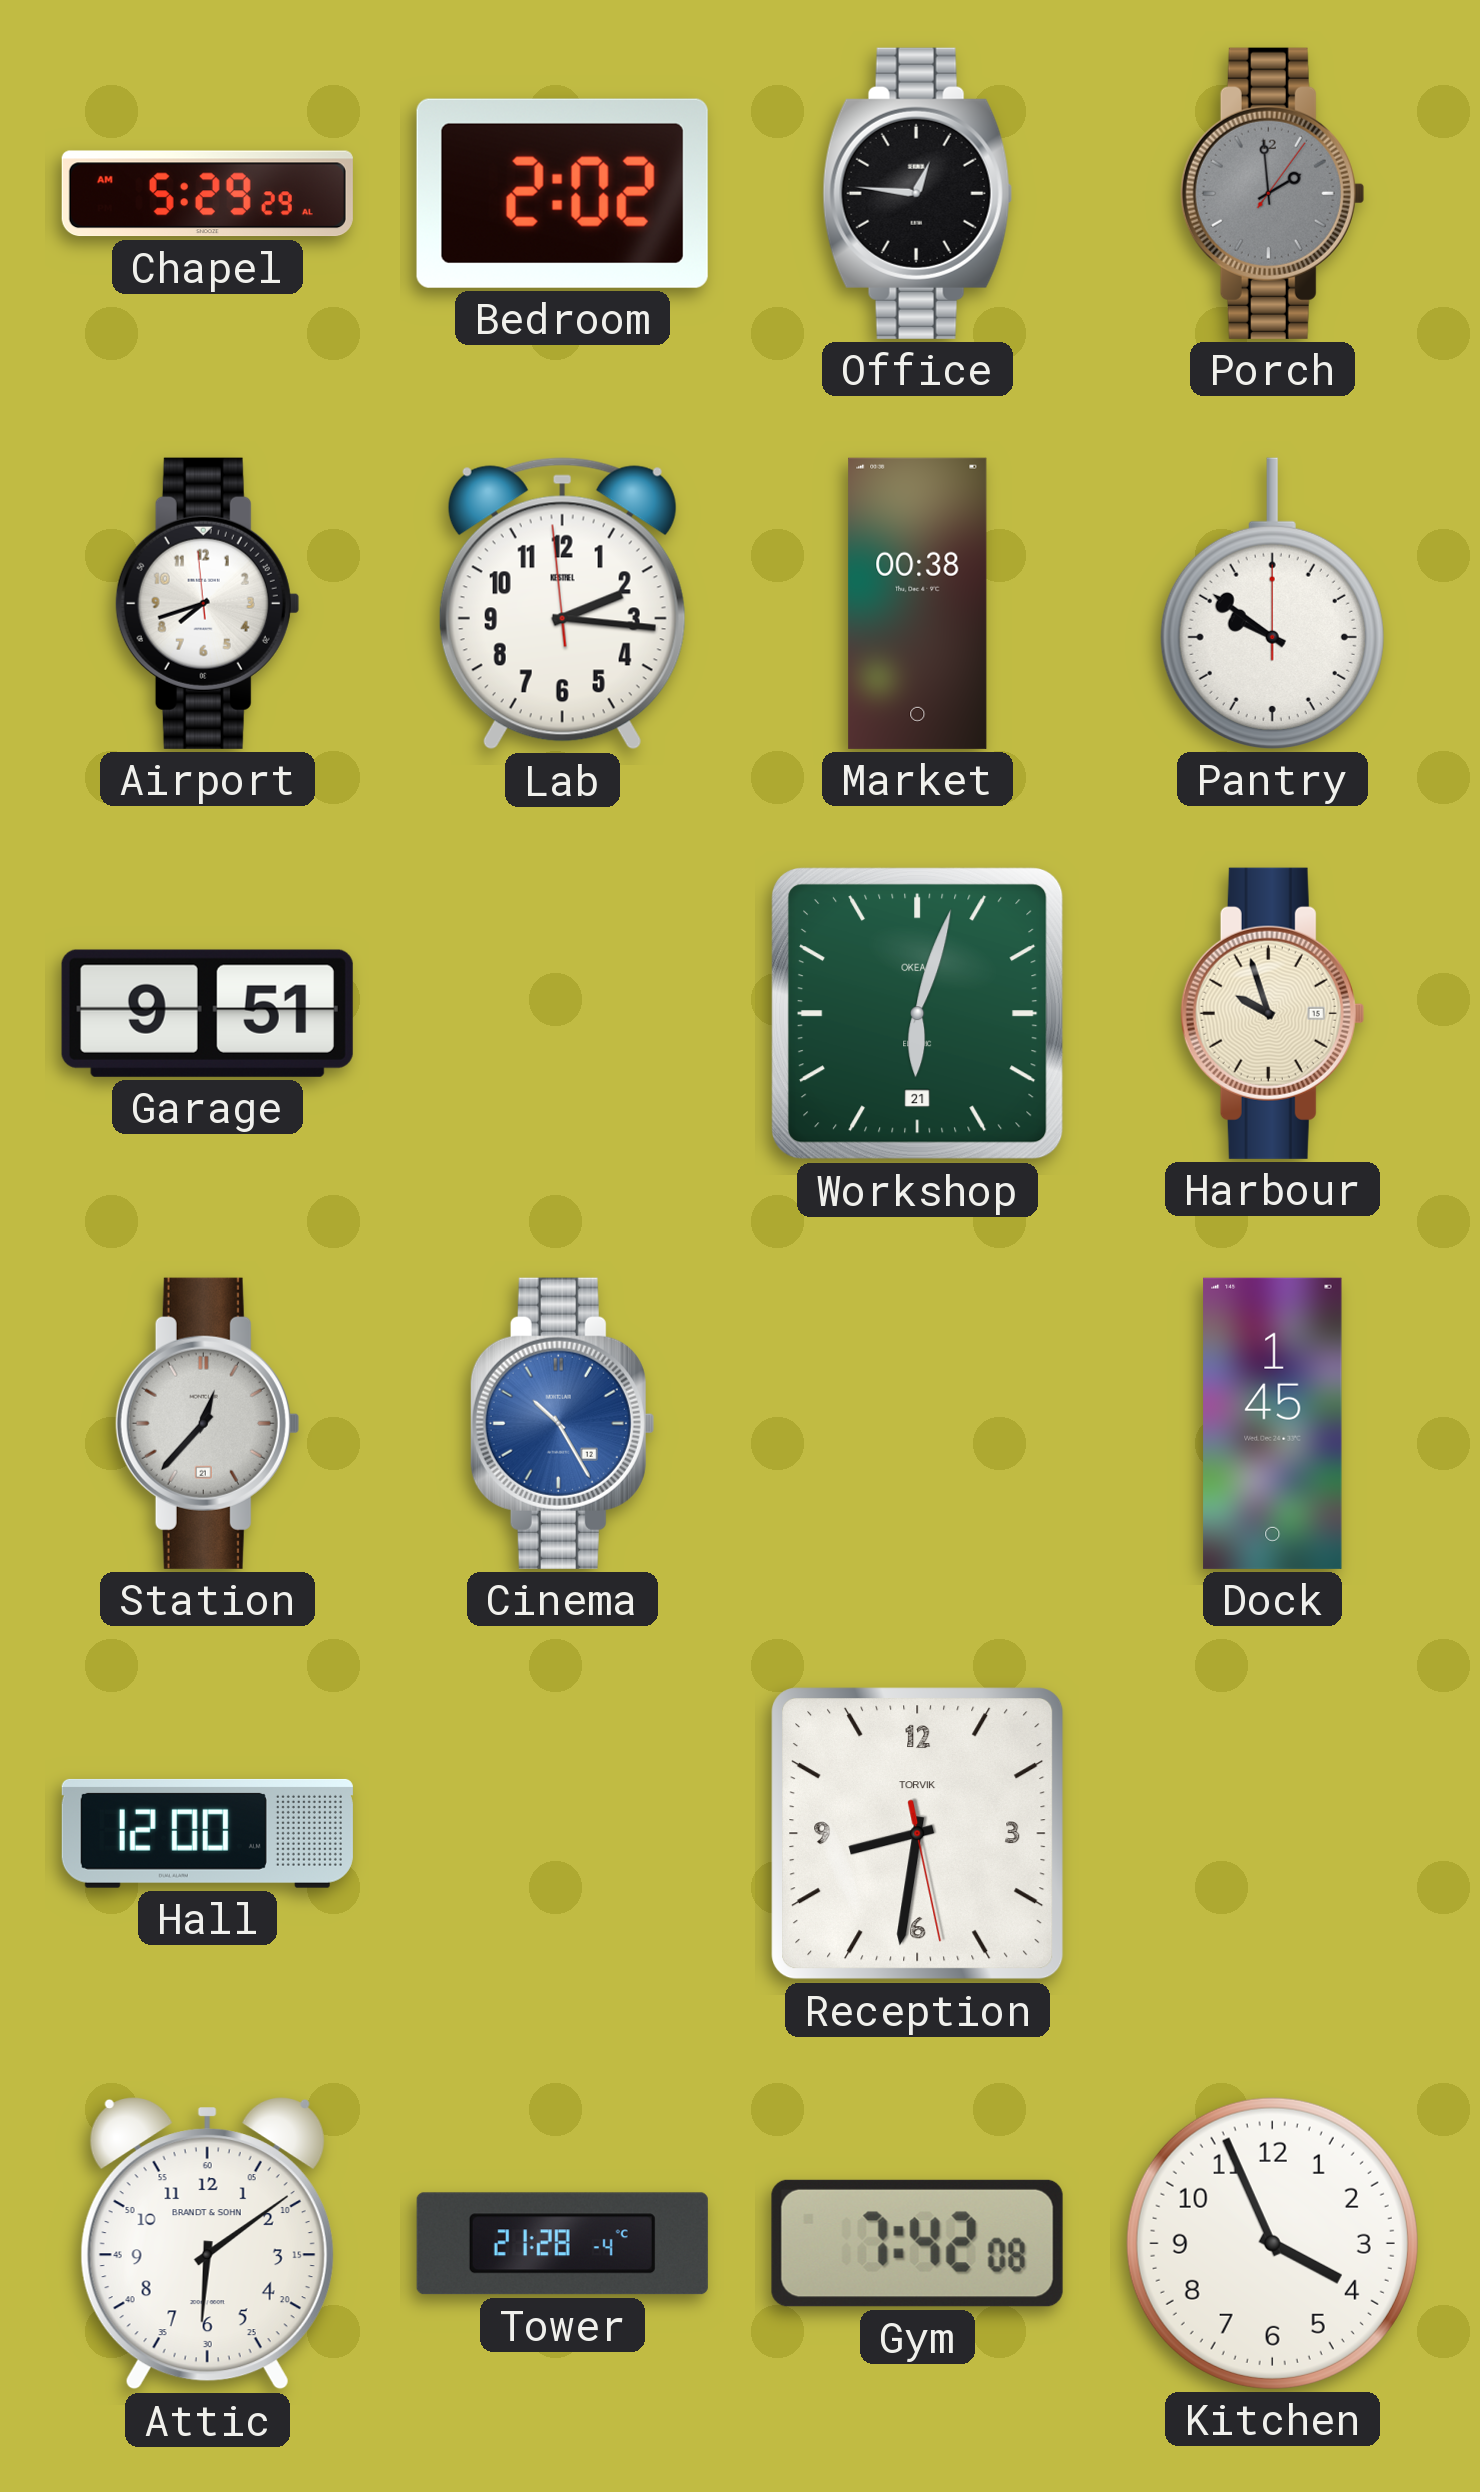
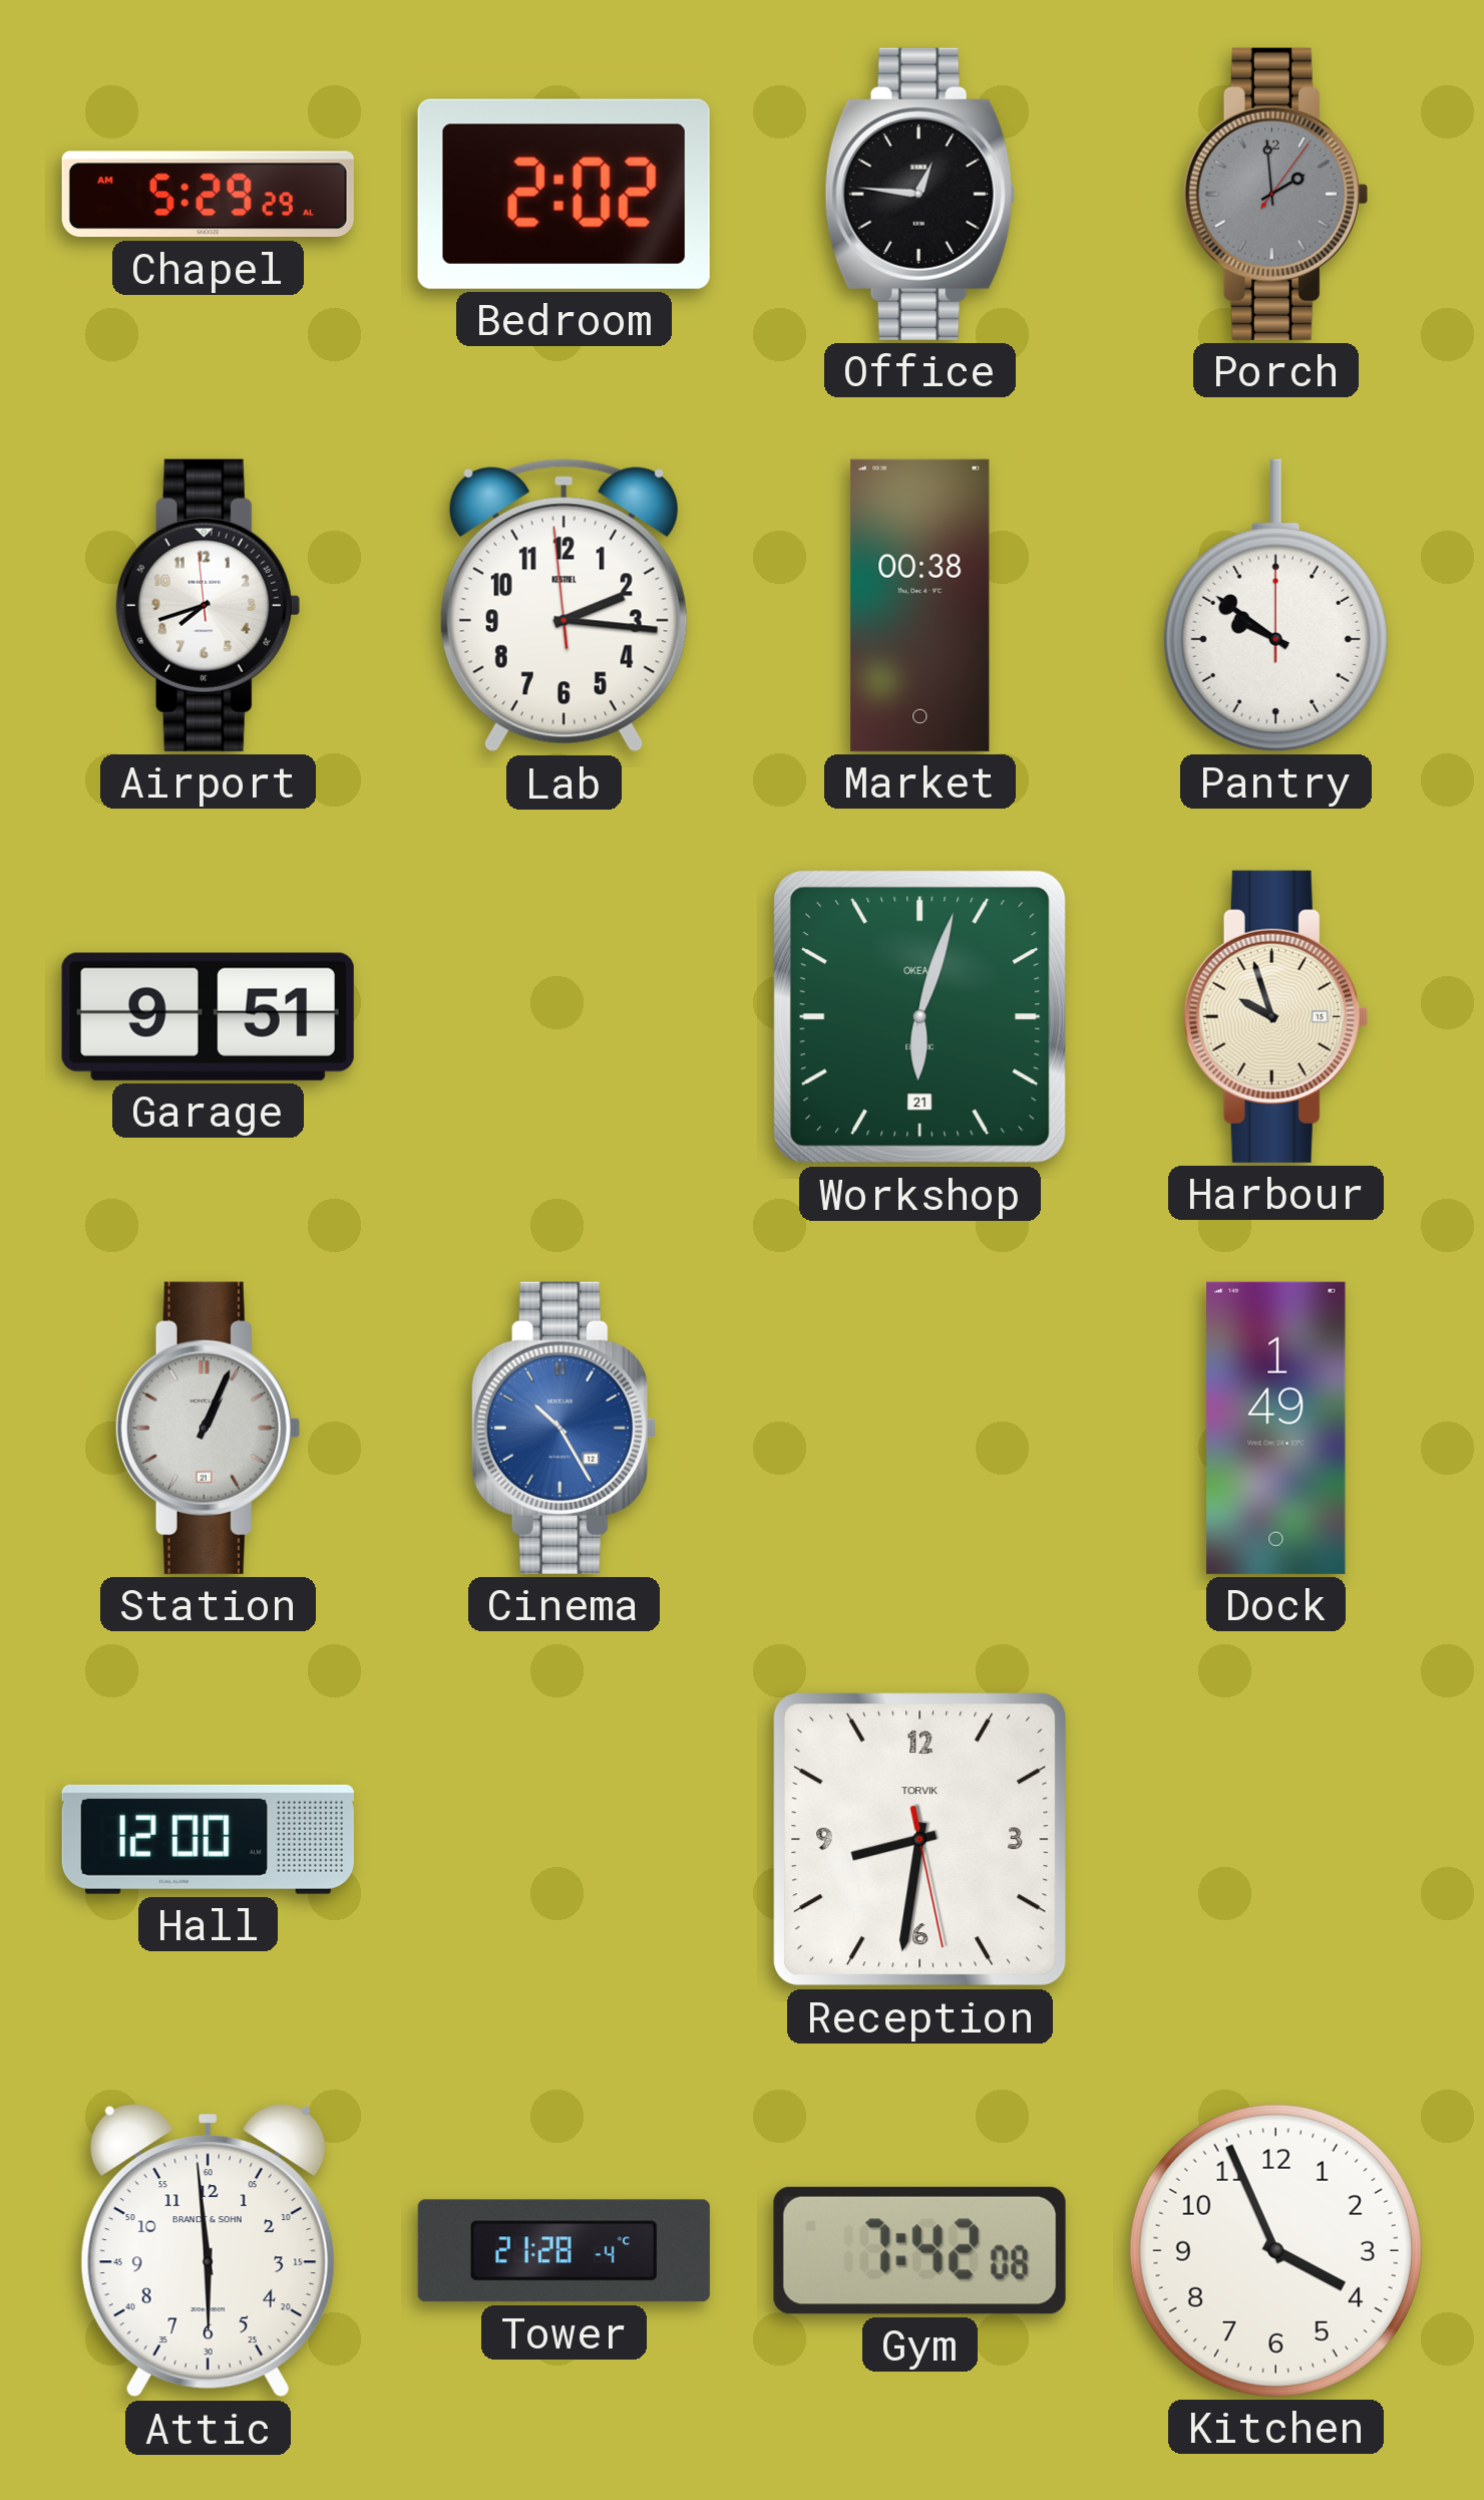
Station: 12:37 -> 1:04
Dock: 1:45 -> 1:49
Attic: 6:09 -> 5:59
